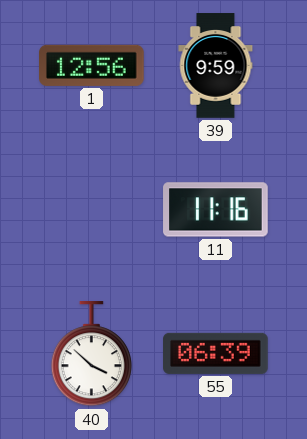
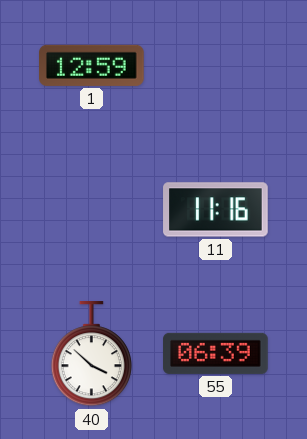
1: 12:56 -> 12:59
39: 9:59 -> none
